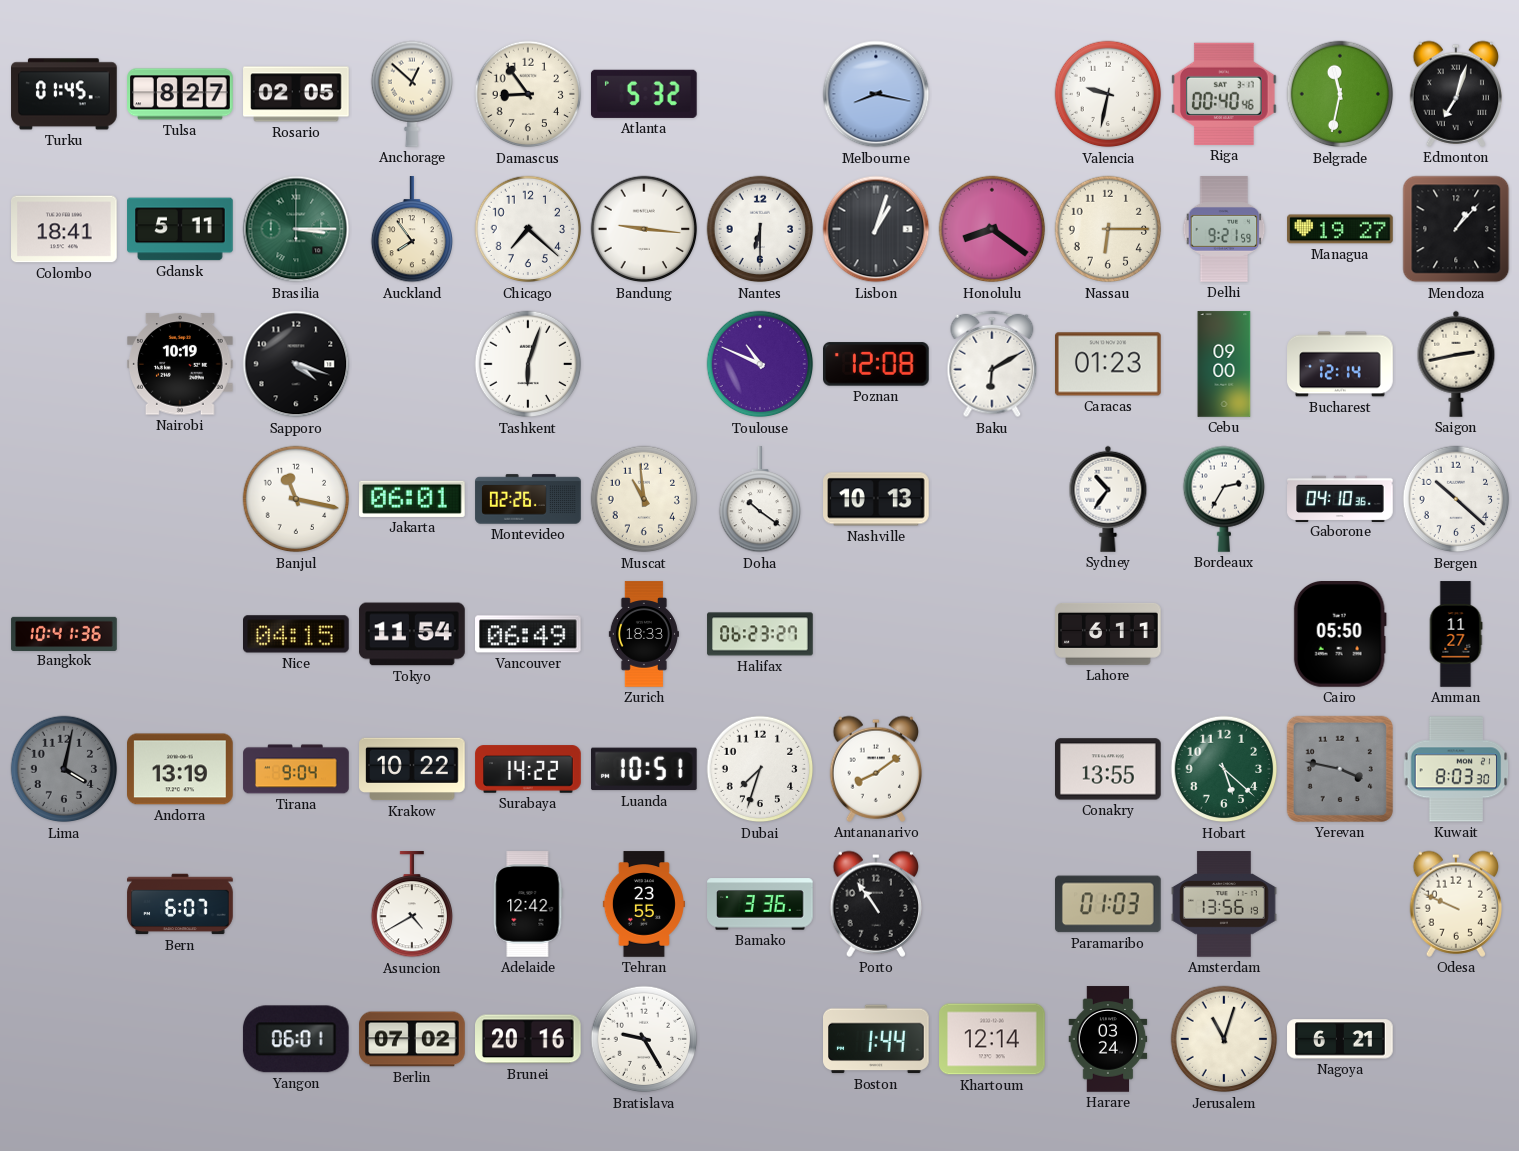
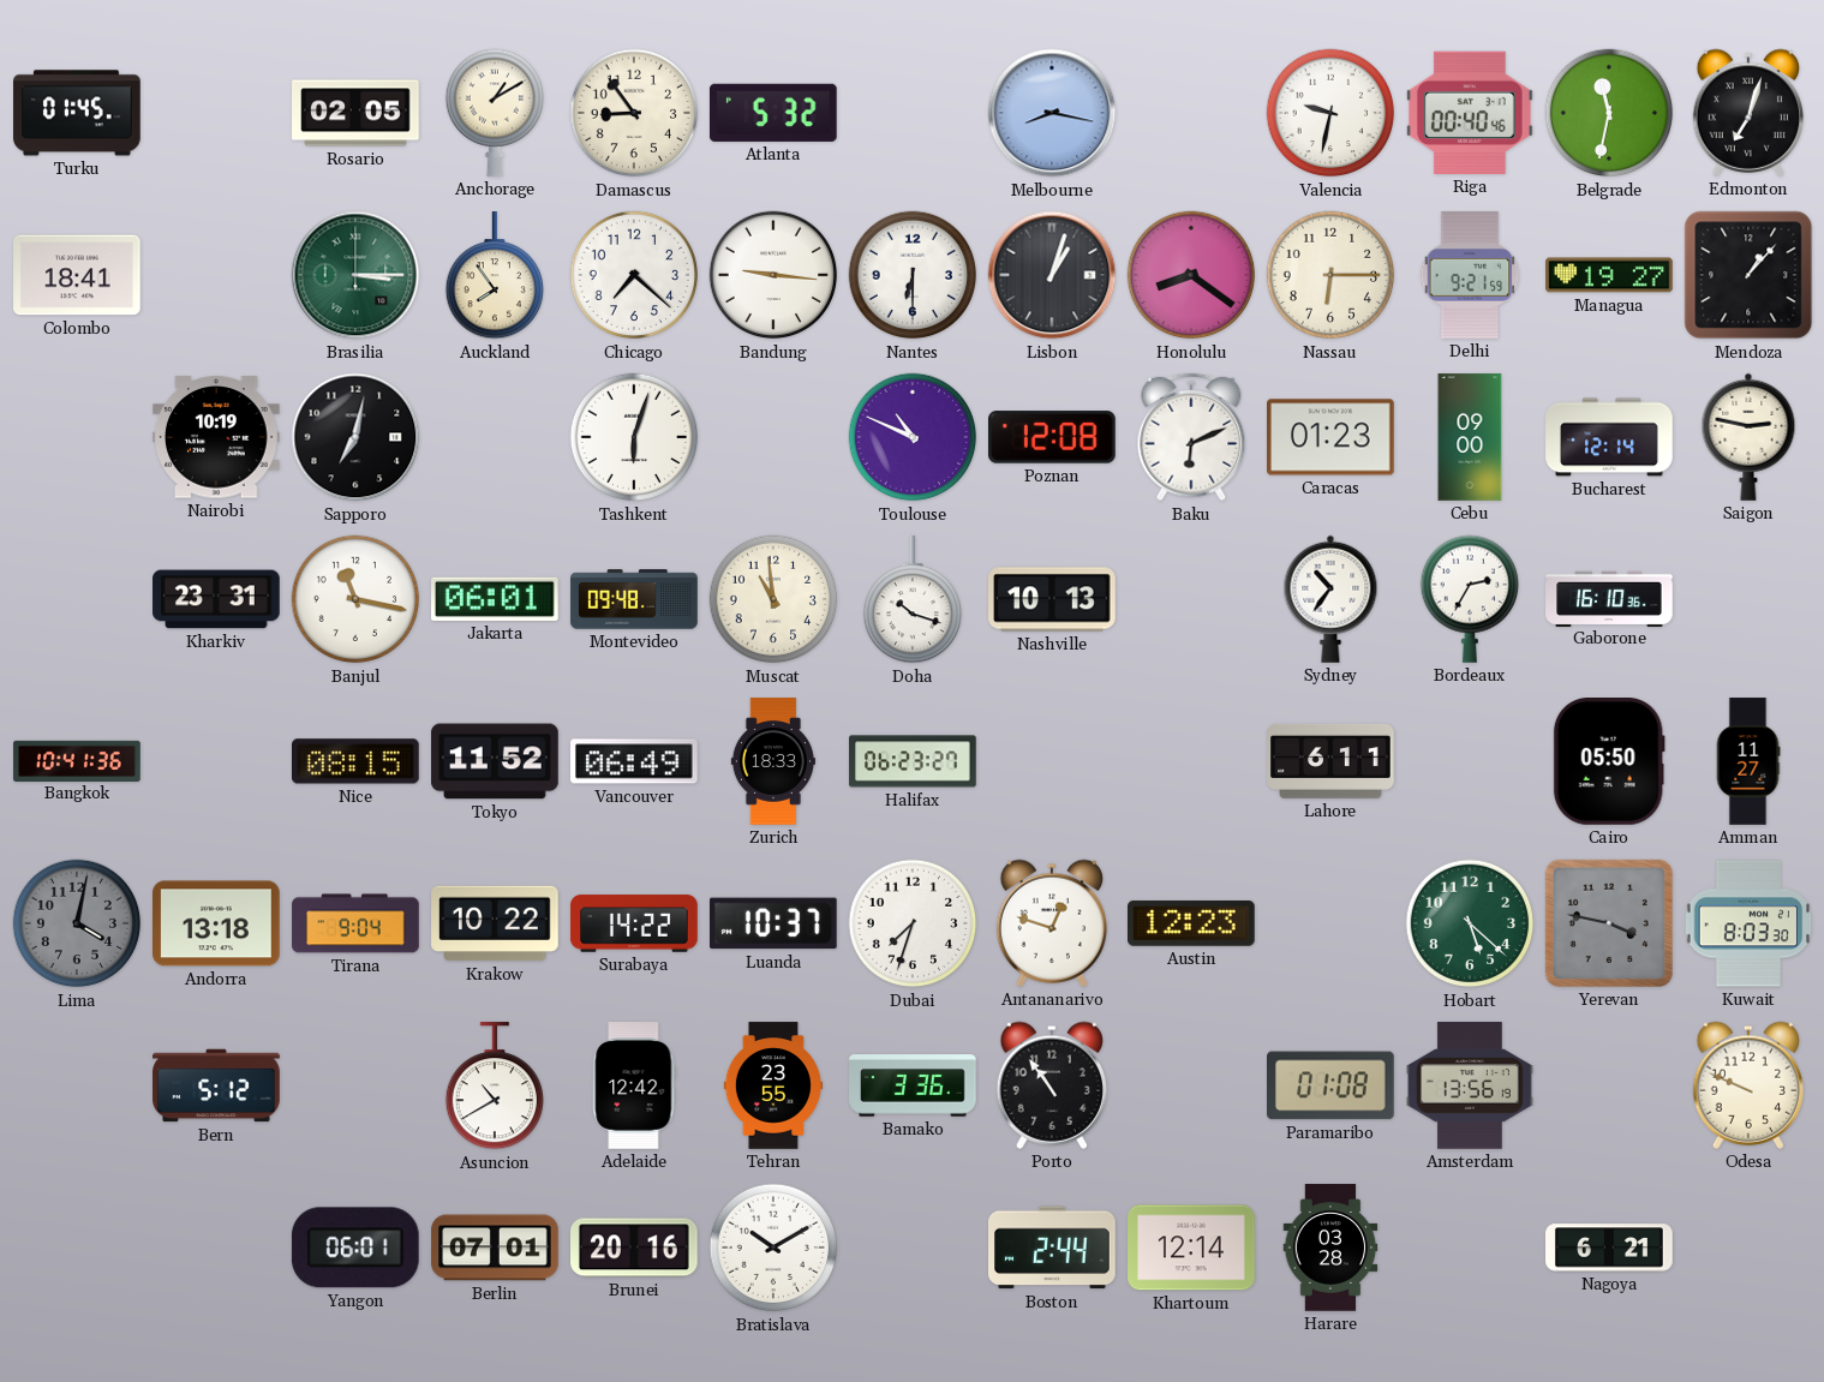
Tulsa: 8:27 -> none
Anchorage: 12:52 -> 1:10
Gdansk: 5:11 -> none
Sapporo: 4:18 -> 7:02
Baku: 6:10 -> 6:11
Saigon: 2:43 -> 2:47
Kharkiv: none -> 23:31
Montevideo: 02:26 -> 09:48
Doha: 10:21 -> 10:18
Gaborone: 04:10 -> 16:10
Bergen: 10:22 -> none
Nice: 04:15 -> 08:15
Tokyo: 11:54 -> 11:52
Andorra: 13:19 -> 13:18
Luanda: 10:51 -> 10:37
Antananarivo: 8:09 -> 12:48
Austin: none -> 12:23
Conakry: 13:55 -> none
Bern: 6:07 -> 5:12
Asuncion: 4:40 -> 10:40
Paramaribo: 01:03 -> 01:08
Berlin: 07:02 -> 07:01
Bratislava: 9:25 -> 10:10
Boston: 1:44 -> 2:44
Harare: 03:24 -> 03:28
Jerusalem: 11:03 -> none
